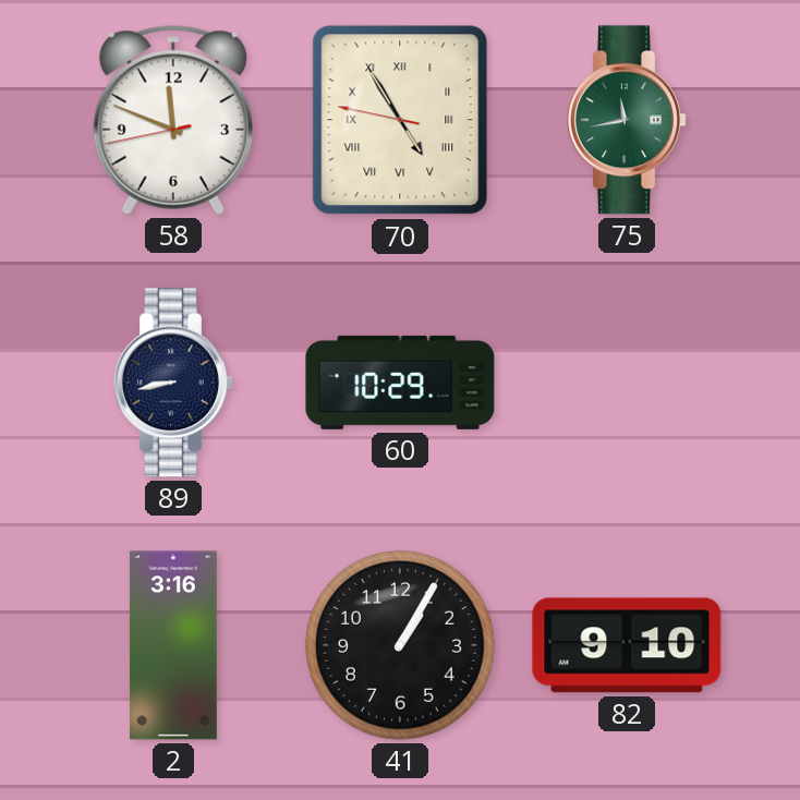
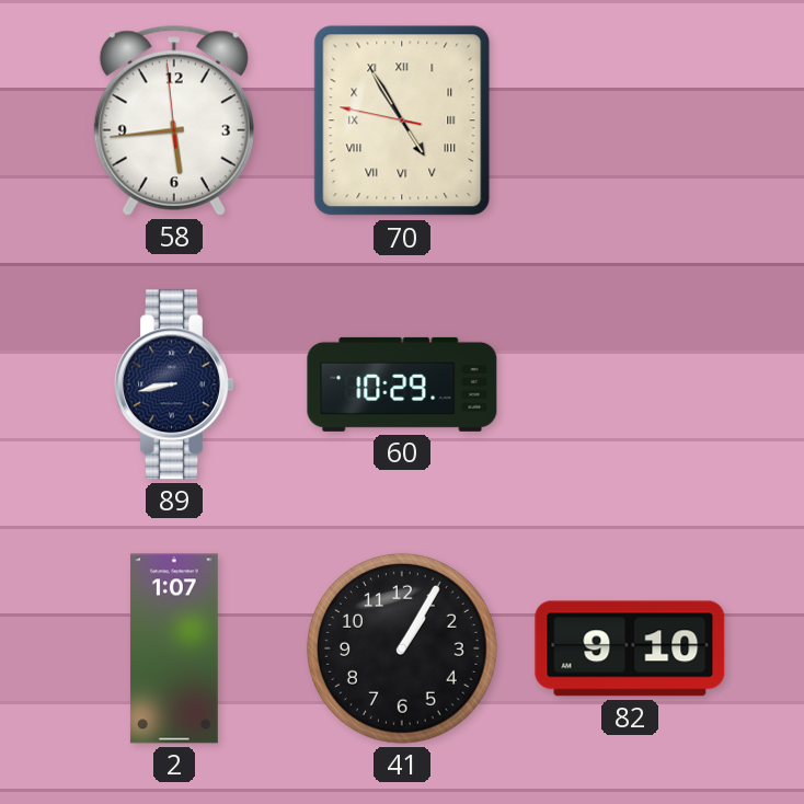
58: 11:48 -> 5:43
75: 11:43 -> none
2: 3:16 -> 1:07
